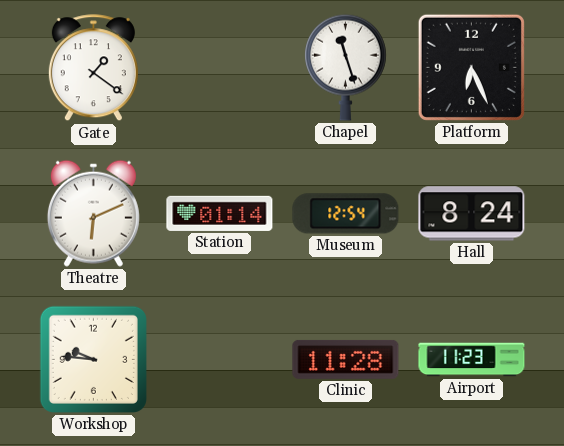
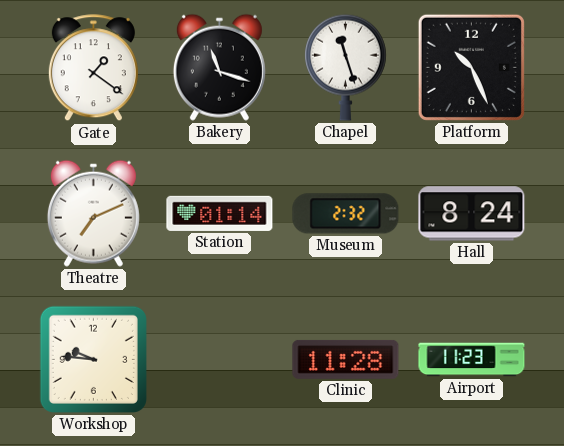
Bakery: none -> 11:18
Platform: 6:26 -> 10:26
Theatre: 6:11 -> 7:11
Museum: 12:54 -> 2:32
